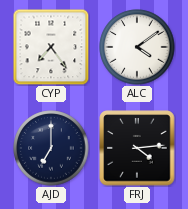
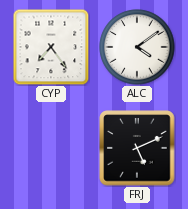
AJD: 7:00 -> none
FRJ: 4:14 -> 5:11
